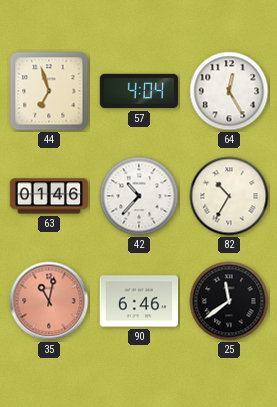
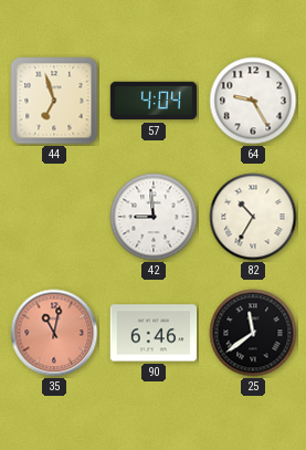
64: 12:25 -> 9:25
63: 01:46 -> none
42: 10:37 -> 8:59
